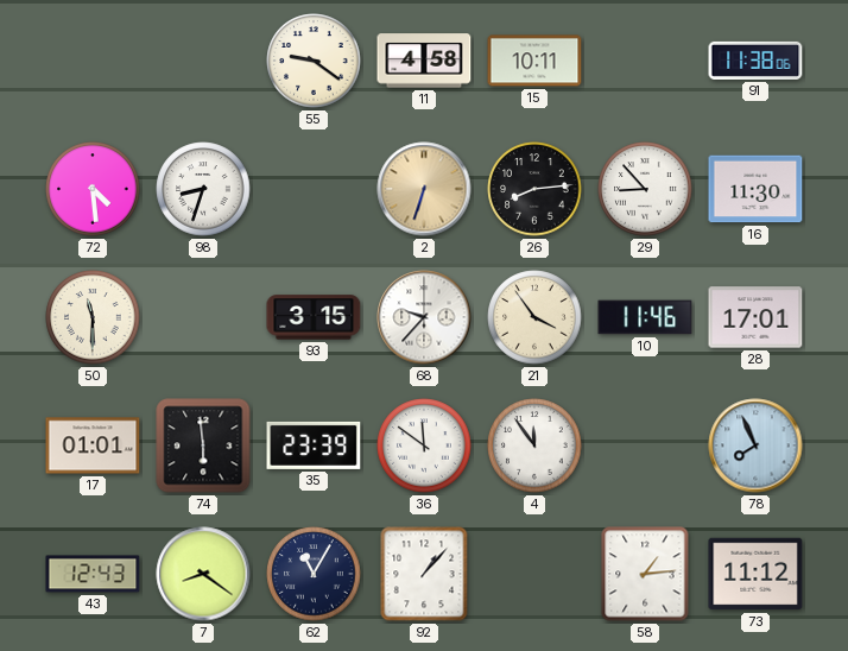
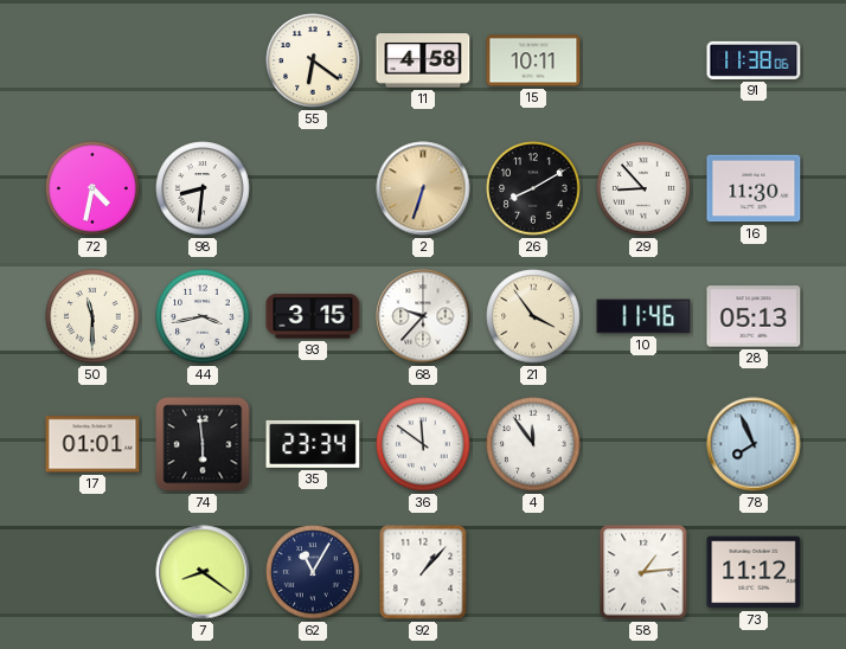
55: 9:21 -> 6:21
72: 4:29 -> 4:32
98: 8:33 -> 8:31
26: 8:14 -> 8:10
44: none -> 3:43
28: 17:01 -> 05:13
35: 23:39 -> 23:34
43: 12:43 -> none
